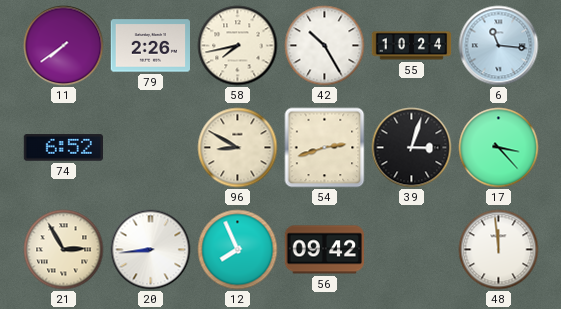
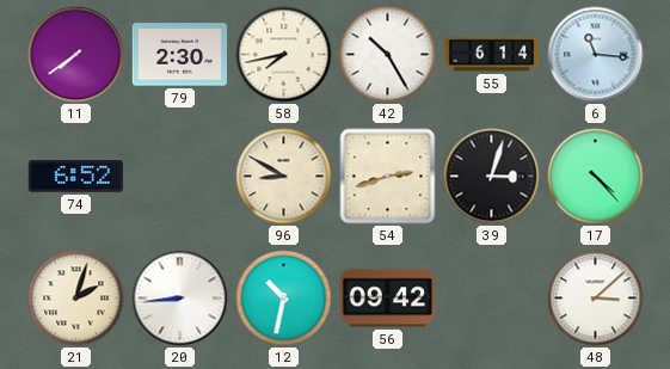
79: 2:26 -> 2:30
55: 10:24 -> 6:14
17: 3:23 -> 4:23
21: 2:55 -> 2:03
12: 7:56 -> 10:32
48: 11:59 -> 3:08
